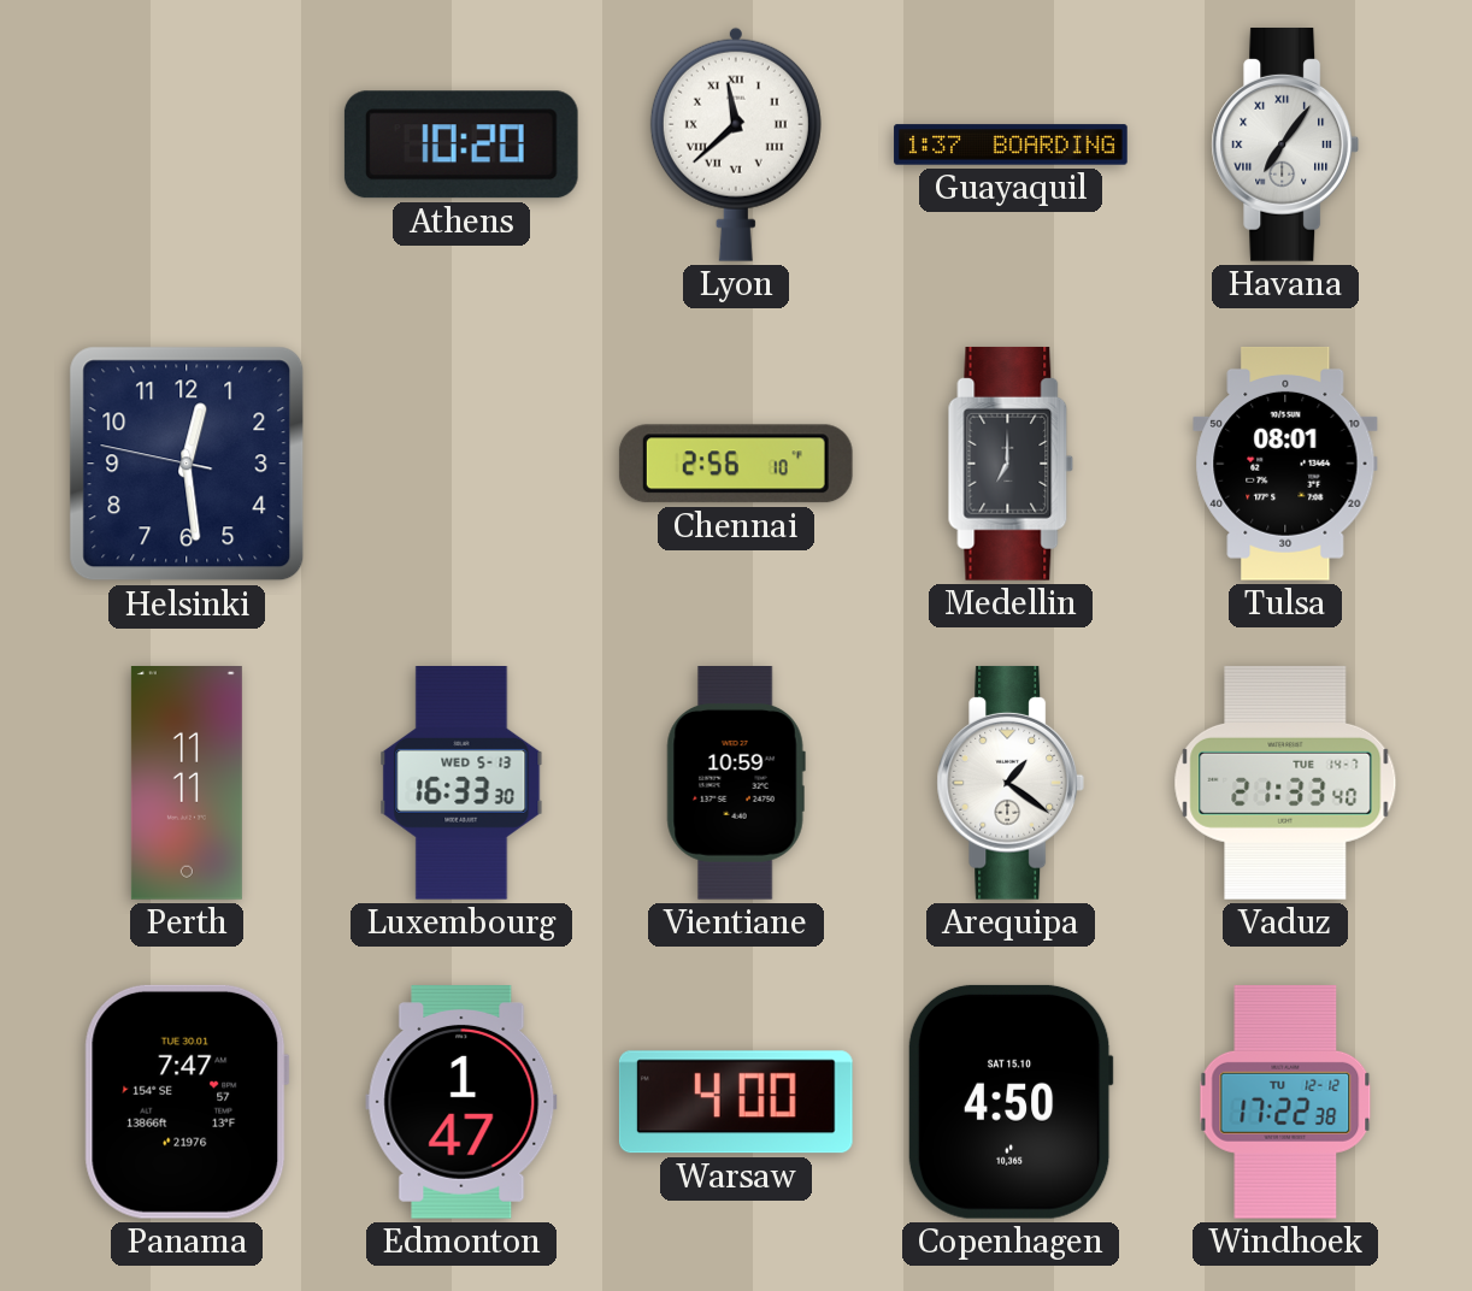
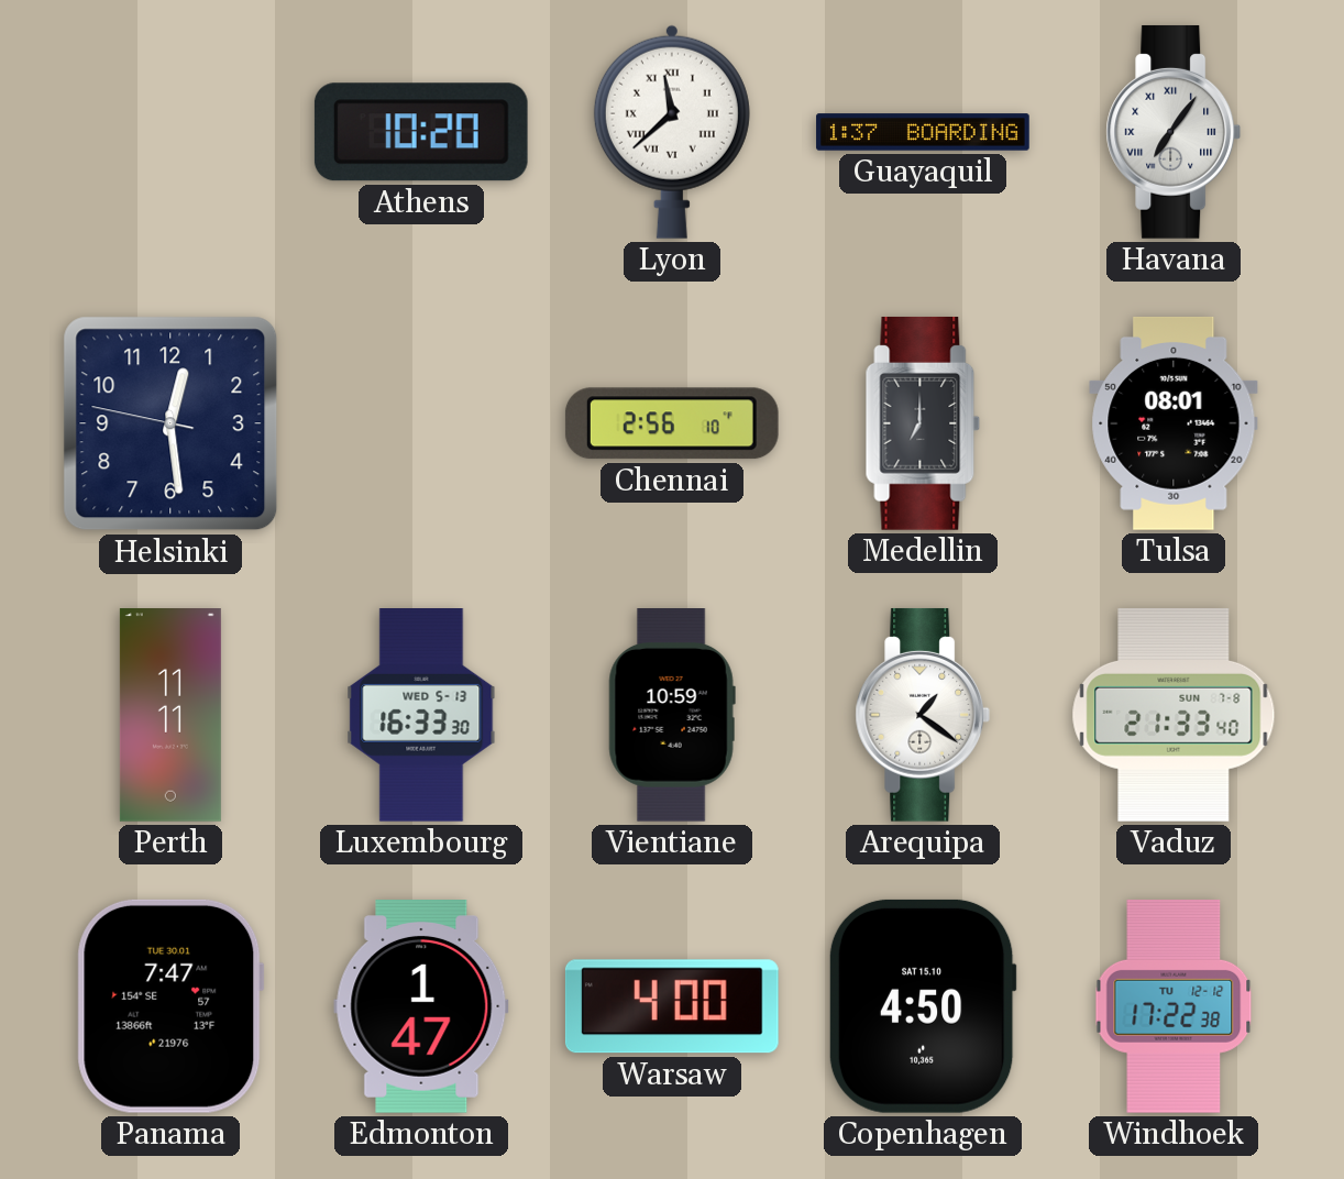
Vaduz date: TUE 14-7 -> SUN 7-8
